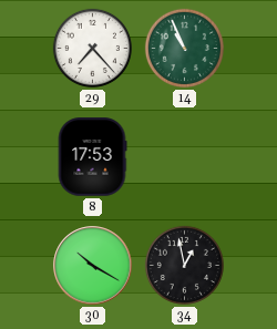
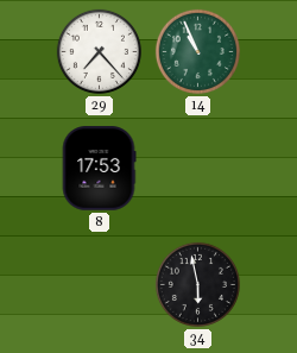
30: 10:20 -> none
34: 12:58 -> 5:58
